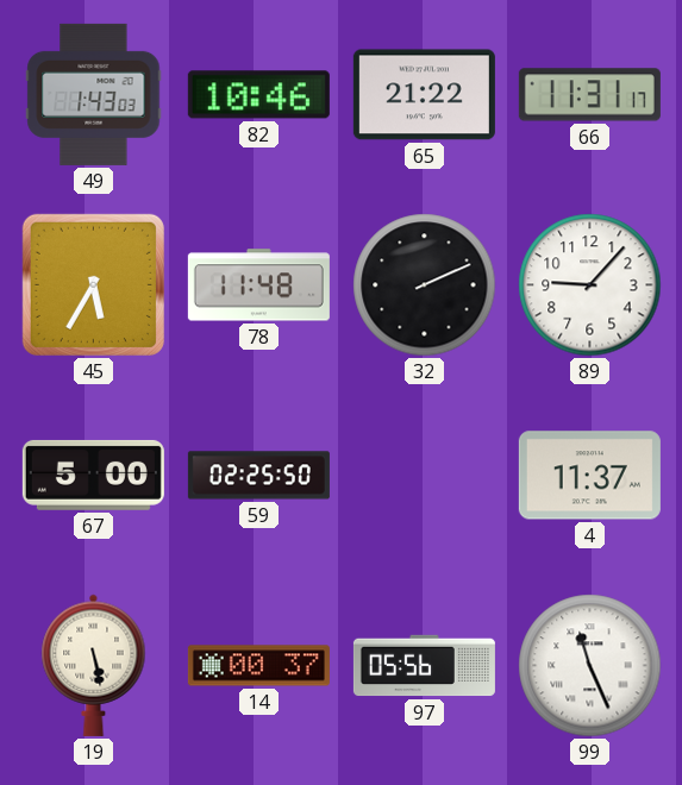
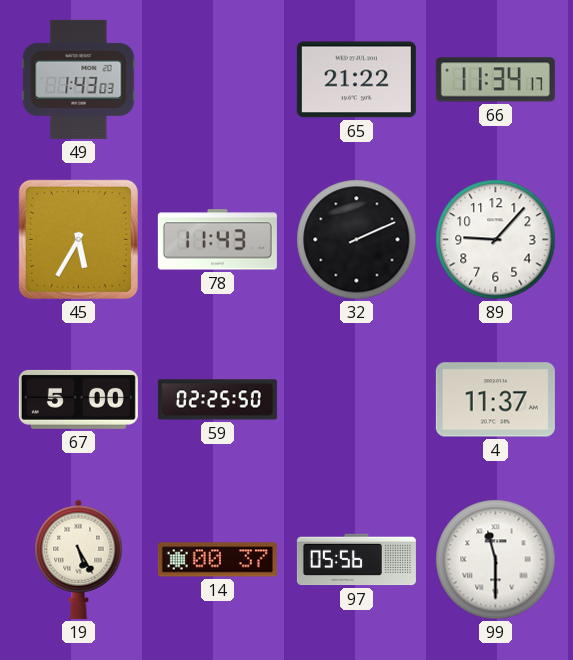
82: 10:46 -> none
66: 11:31 -> 11:34
78: 11:48 -> 11:43
19: 5:28 -> 5:25
99: 11:26 -> 11:30
